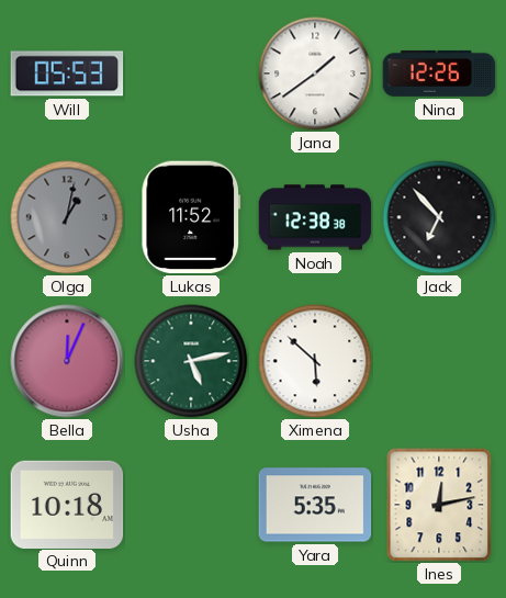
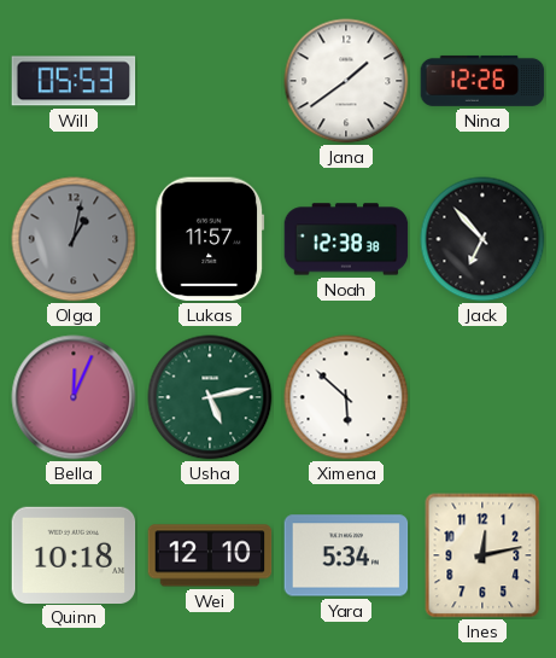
Lukas: 11:52 -> 11:57
Wei: none -> 12:10
Yara: 5:35 -> 5:34
